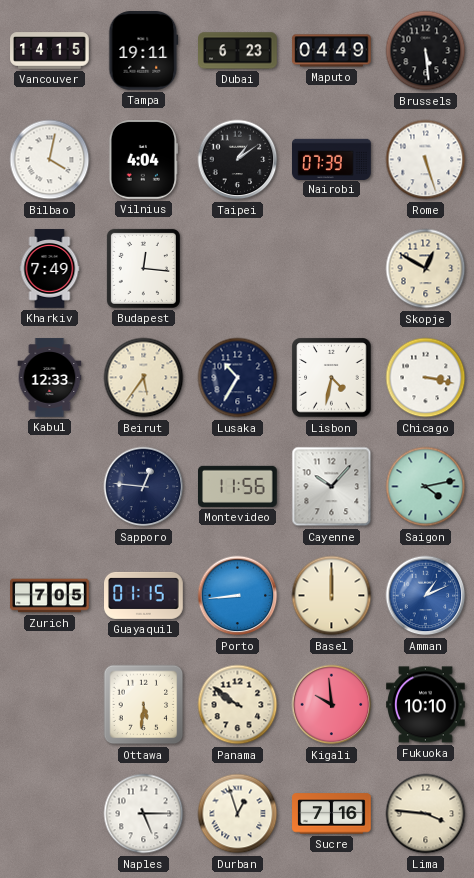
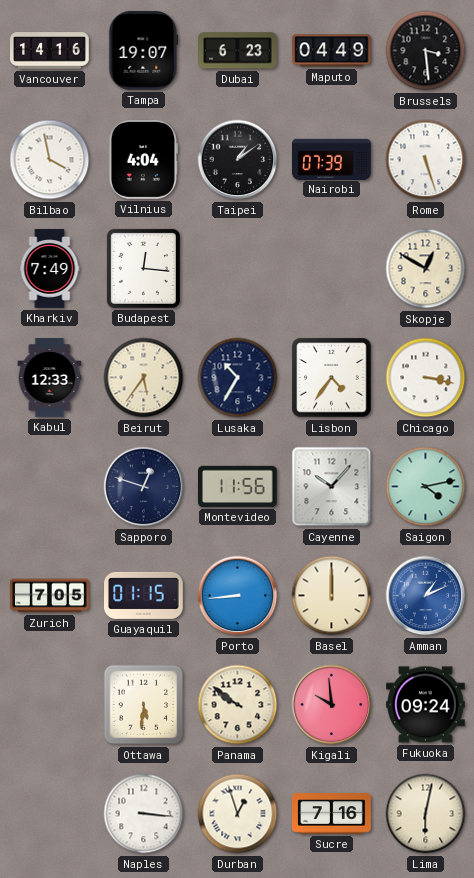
Vancouver: 14:15 -> 14:16
Tampa: 19:11 -> 19:07
Brussels: 5:29 -> 3:29
Bilbao: 4:02 -> 3:58
Lisbon: 4:32 -> 4:36
Sapporo: 12:46 -> 12:48
Fukuoka: 10:10 -> 09:24
Naples: 5:15 -> 3:16
Lima: 3:46 -> 6:02
